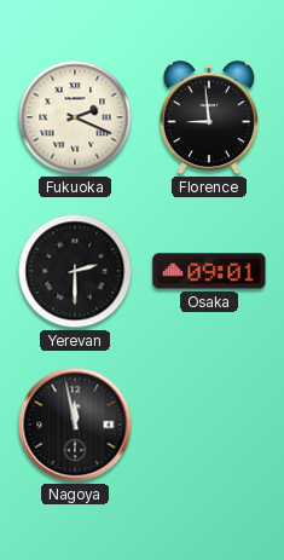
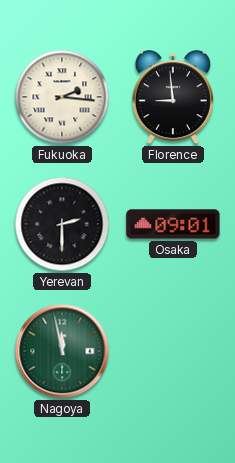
Fukuoka: 2:19 -> 2:16
Nagoya dial: black -> green
